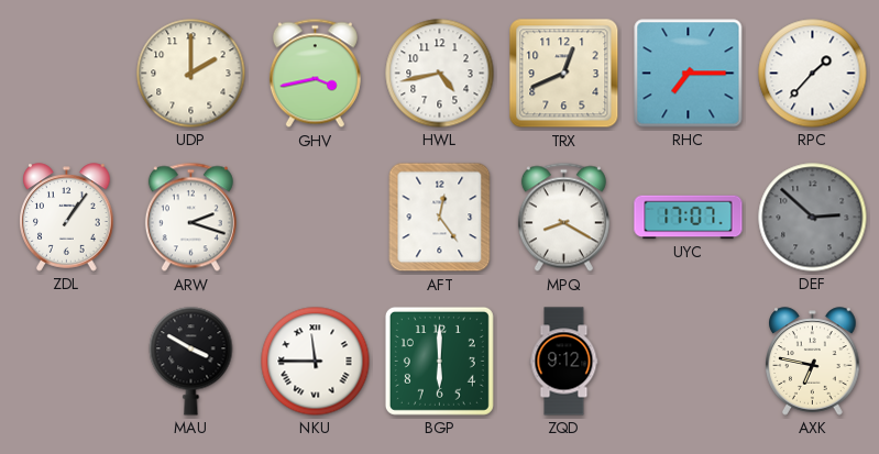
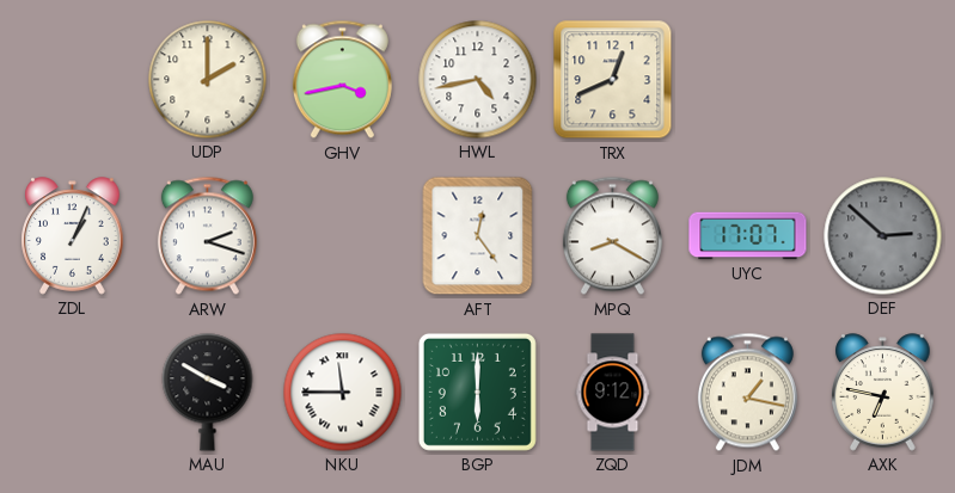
RHC: 7:15 -> none
RPC: 1:37 -> none
ZDL: 1:06 -> 1:04
JDM: none -> 1:17
